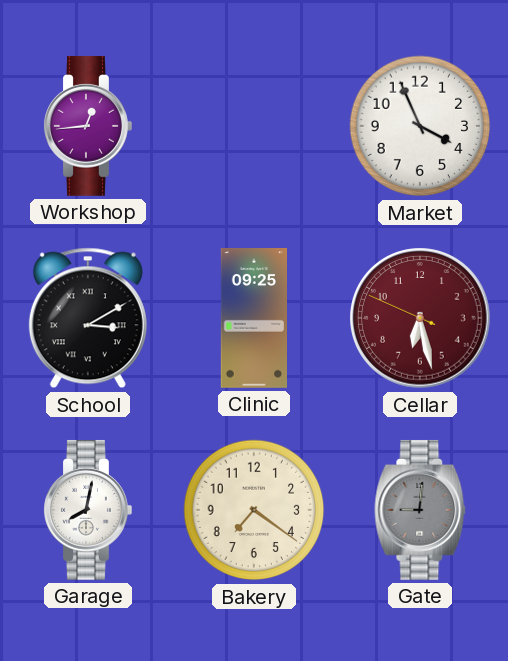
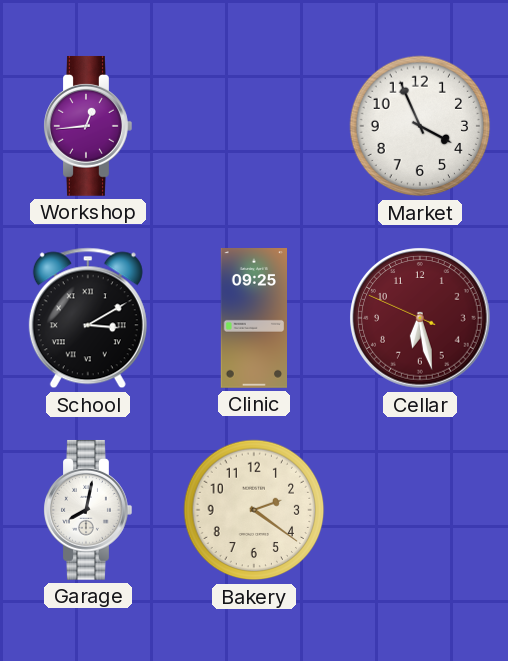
Bakery: 7:21 -> 2:21
Gate: 9:01 -> none
